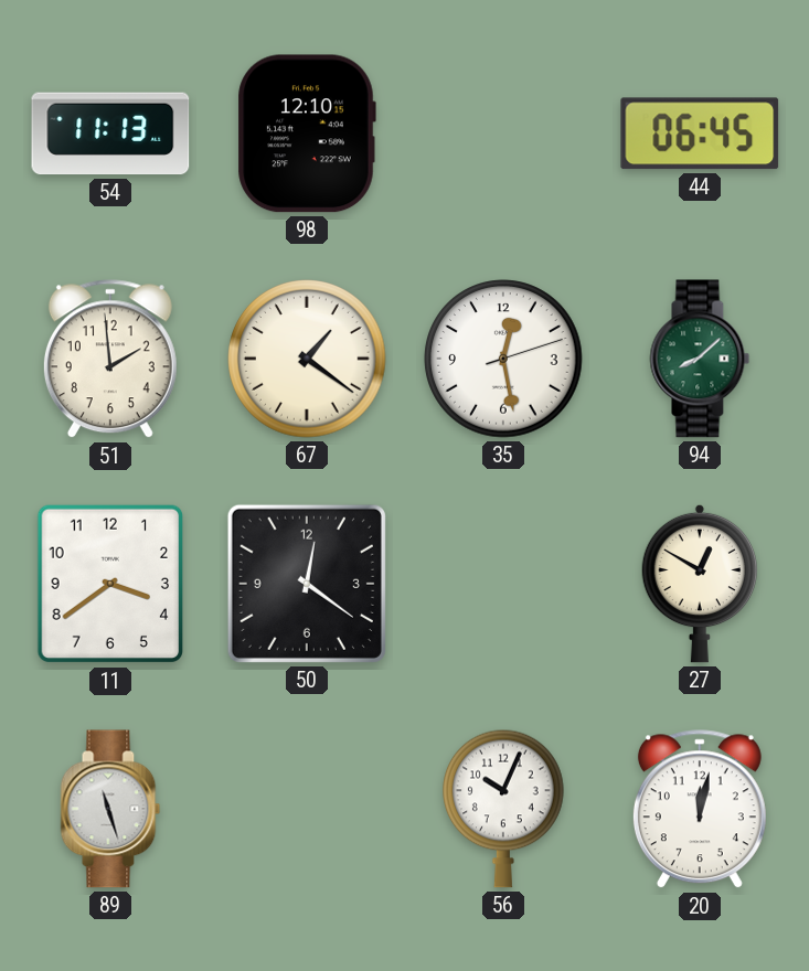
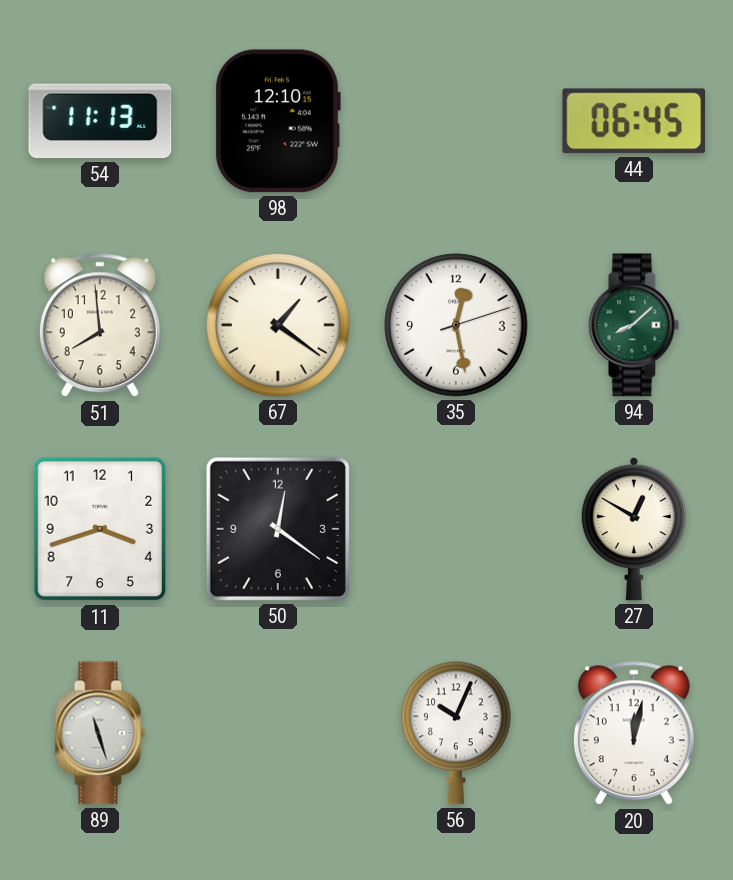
51: 1:59 -> 7:59
11: 3:39 -> 3:42
